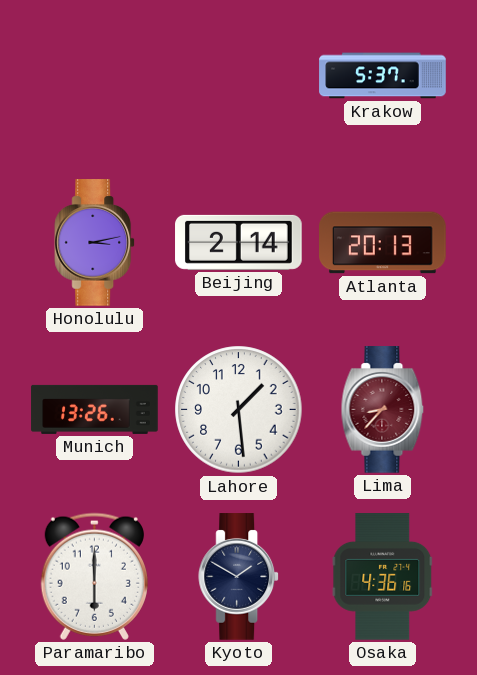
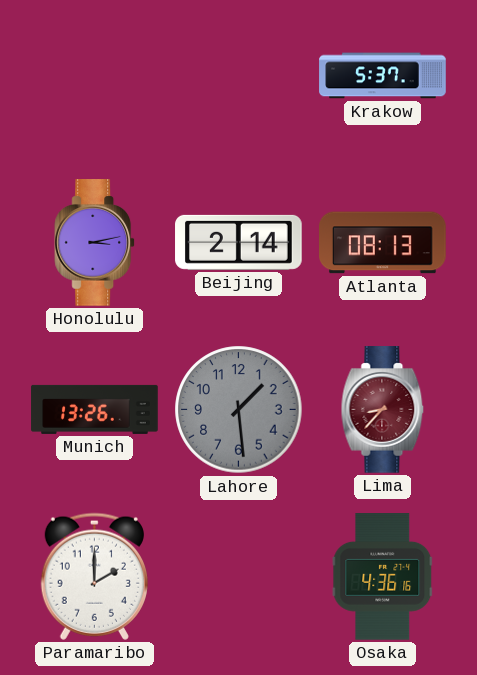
Atlanta: 20:13 -> 08:13
Lahore dial: white -> grey
Paramaribo: 6:00 -> 2:00
Kyoto: 1:50 -> none
